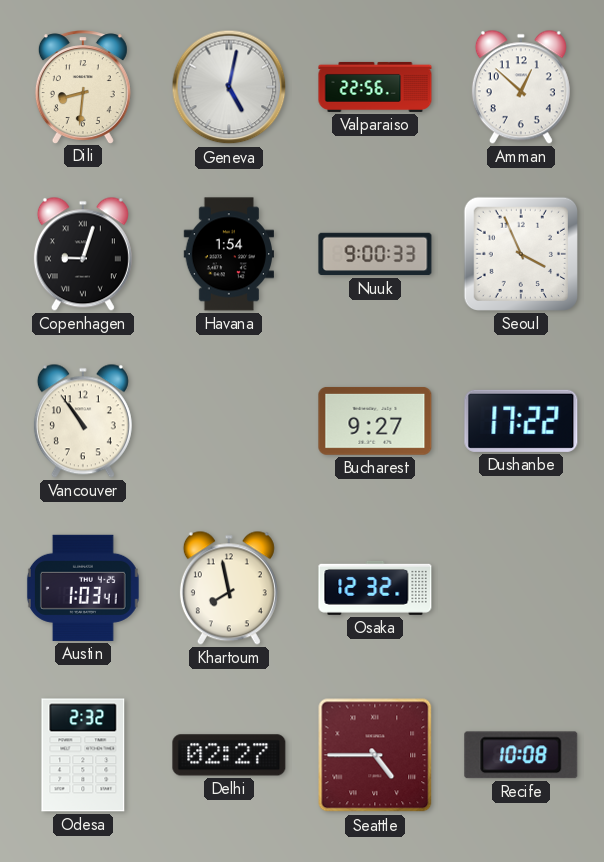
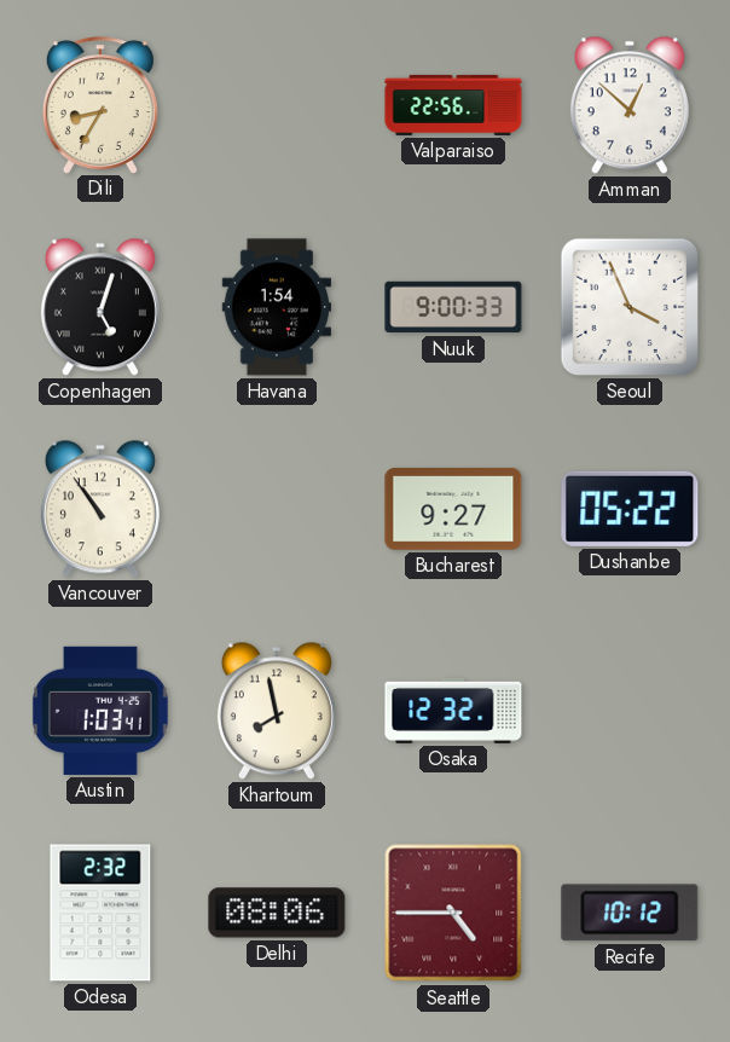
Dili: 8:31 -> 8:35
Geneva: 5:02 -> none
Copenhagen: 9:03 -> 5:03
Dushanbe: 17:22 -> 05:22
Delhi: 02:27 -> 08:06
Recife: 10:08 -> 10:12
